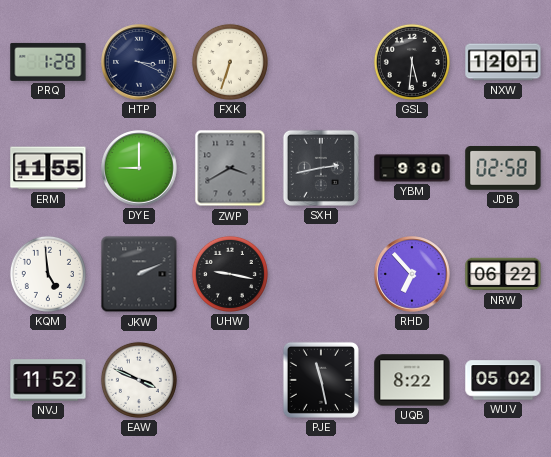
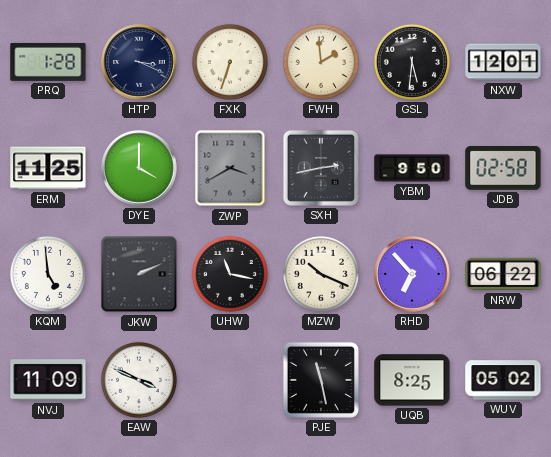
FWH: none -> 1:59
ERM: 11:55 -> 11:25
DYE: 9:00 -> 4:00
YBM: 9:30 -> 9:50
UHW: 9:17 -> 11:17
MZW: none -> 10:19
NVJ: 11:52 -> 11:09
UQB: 8:22 -> 8:25
